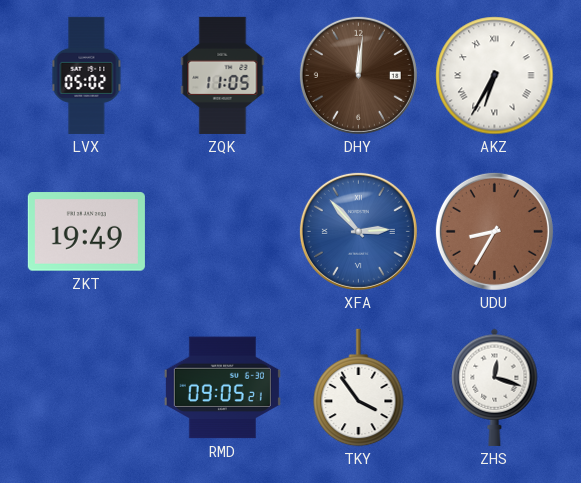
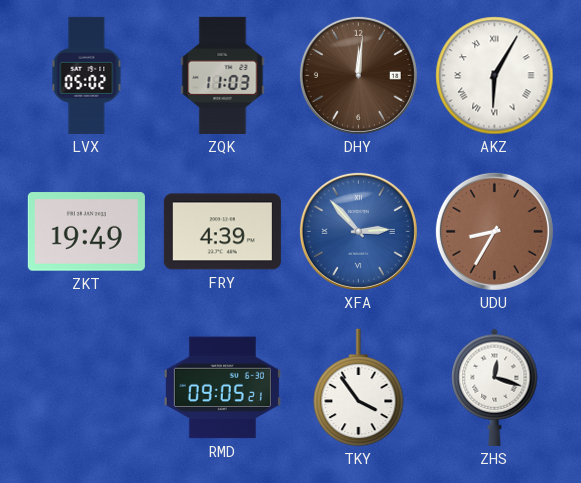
ZQK: 11:05 -> 11:03
AKZ: 6:35 -> 6:05
FRY: none -> 4:39
